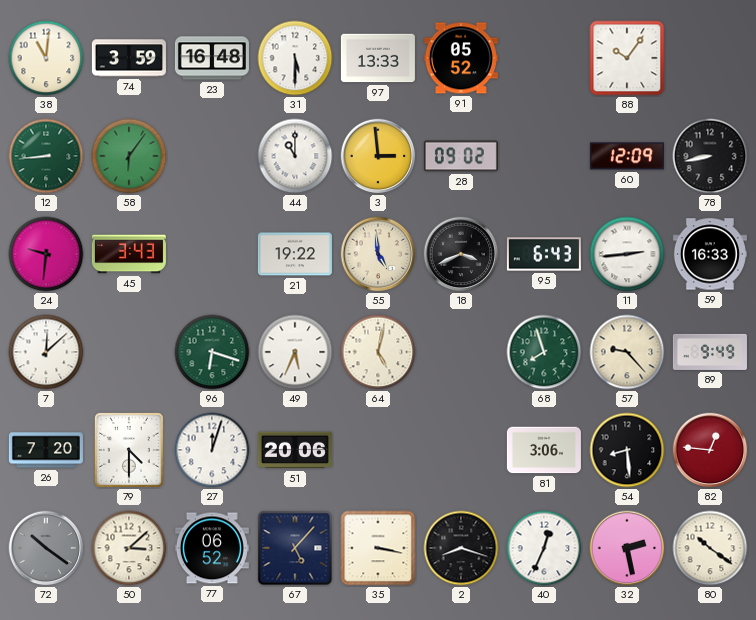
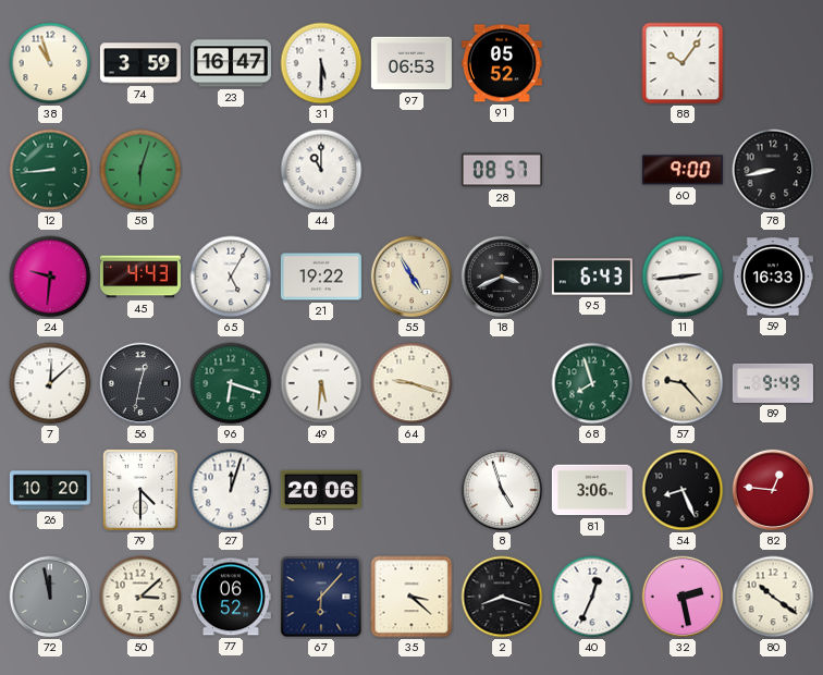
38: 11:01 -> 10:57
23: 16:48 -> 16:47
97: 13:33 -> 06:53
58: 6:06 -> 6:03
3: 2:59 -> none
28: 09:02 -> 08:57
60: 12:09 -> 9:00
45: 3:43 -> 4:43
65: none -> 5:05
55: 4:59 -> 4:55
56: none -> 12:32
49: 5:34 -> 5:31
64: 5:02 -> 9:18
26: 7:20 -> 10:20
8: none -> 4:57
54: 8:29 -> 8:26
72: 10:21 -> 11:58
67: 5:07 -> 6:07
35: 3:17 -> 3:22
